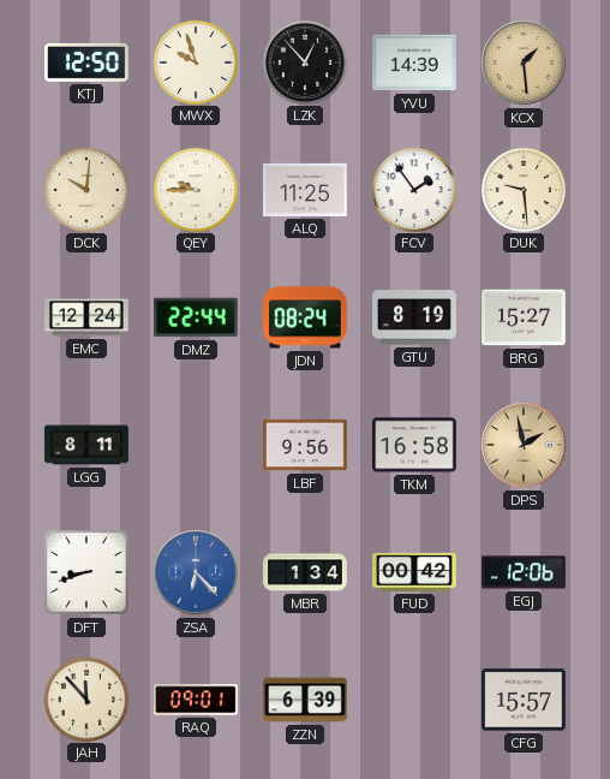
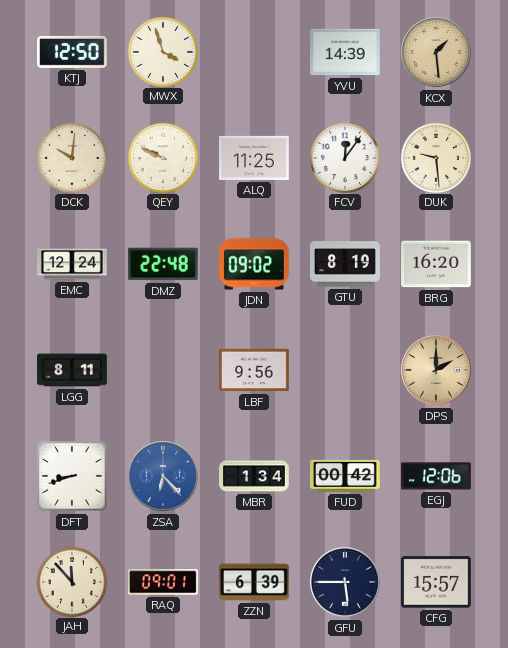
MWX: 9:57 -> 3:57
LZK: 12:53 -> none
QEY: 9:45 -> 9:49
FCV: 1:54 -> 12:06
DMZ: 22:44 -> 22:48
JDN: 08:24 -> 09:02
BRG: 15:27 -> 16:20
TKM: 16:58 -> none
DPS: 1:58 -> 2:00
GFU: none -> 5:45
